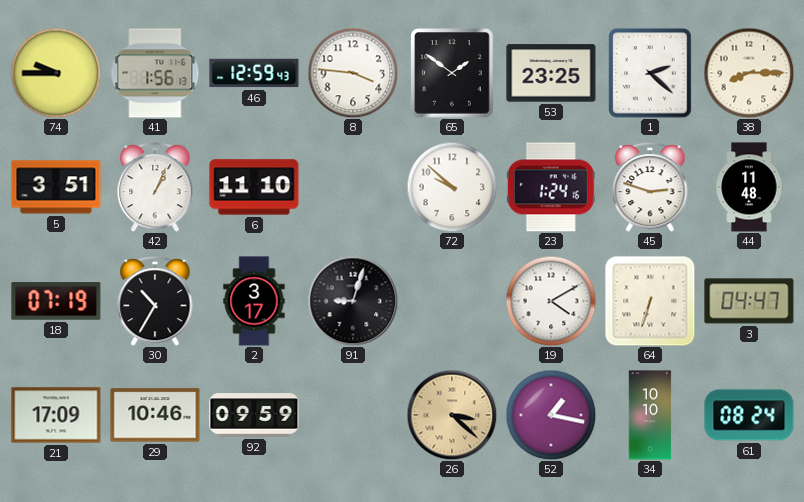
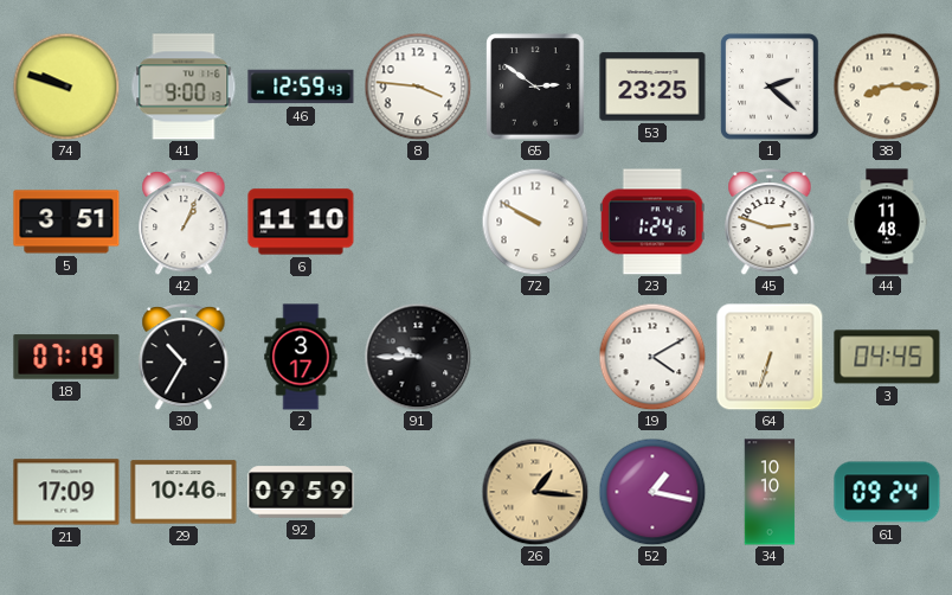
74: 9:45 -> 9:48
41: 1:56 -> 9:00
65: 1:51 -> 2:51
72: 9:52 -> 9:50
91: 9:03 -> 9:45
3: 04:47 -> 04:45
26: 3:22 -> 1:16
61: 08:24 -> 09:24
